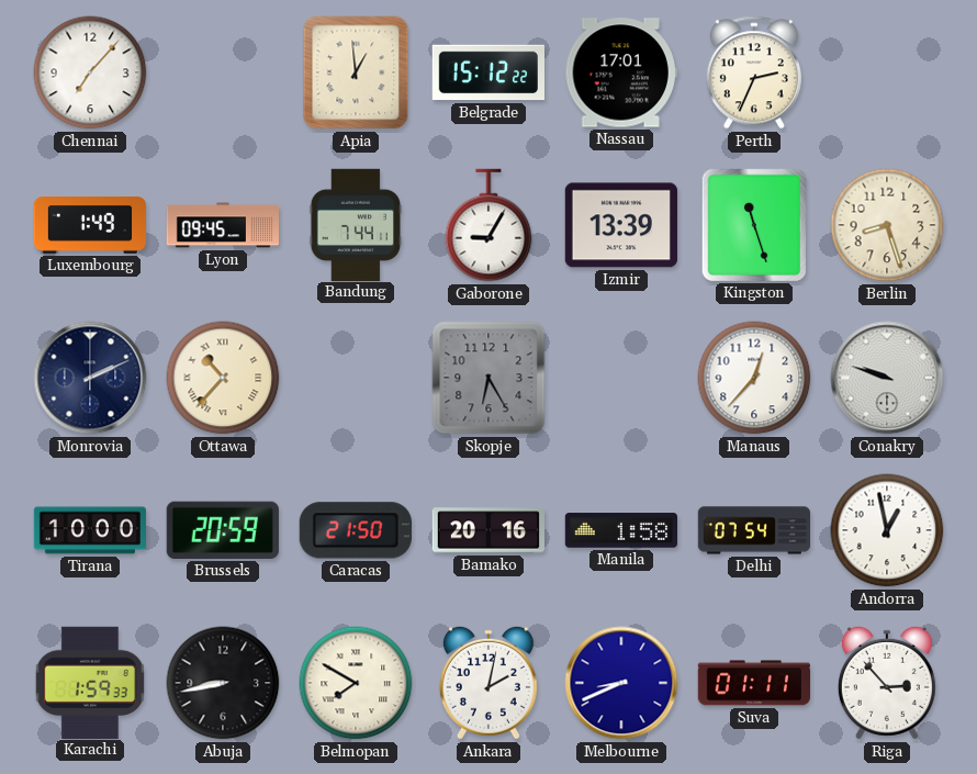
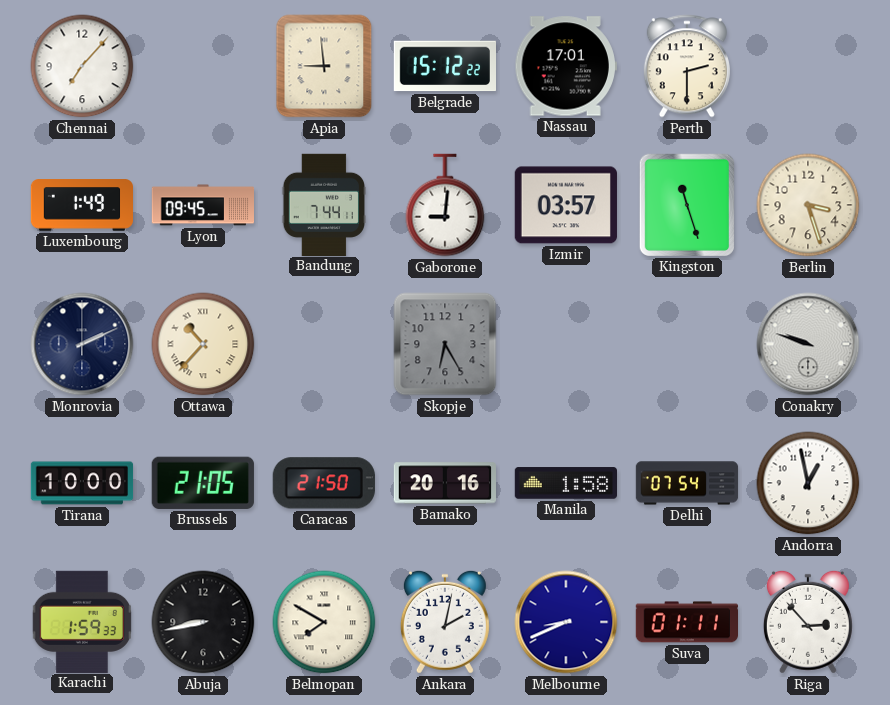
Apia: 12:59 -> 8:59
Perth: 2:34 -> 2:30
Gaborone: 9:05 -> 9:01
Izmir: 13:39 -> 03:57
Berlin: 8:27 -> 3:27
Manaus: 12:37 -> none
Brussels: 20:59 -> 21:05
